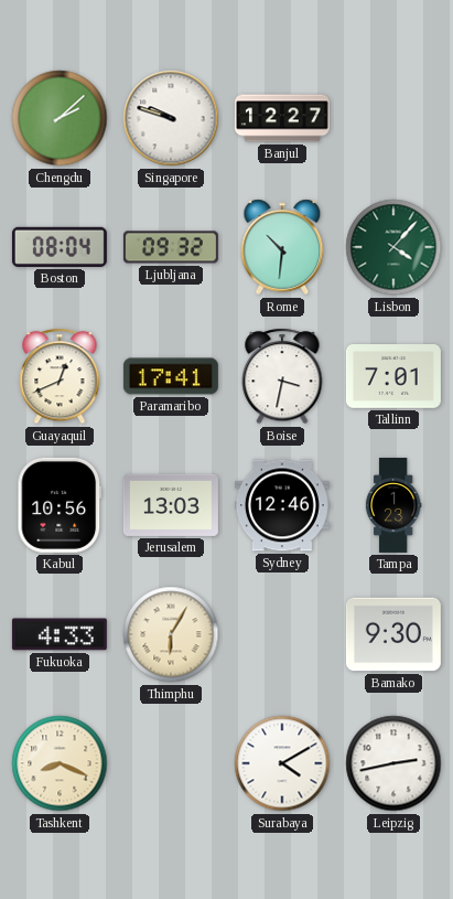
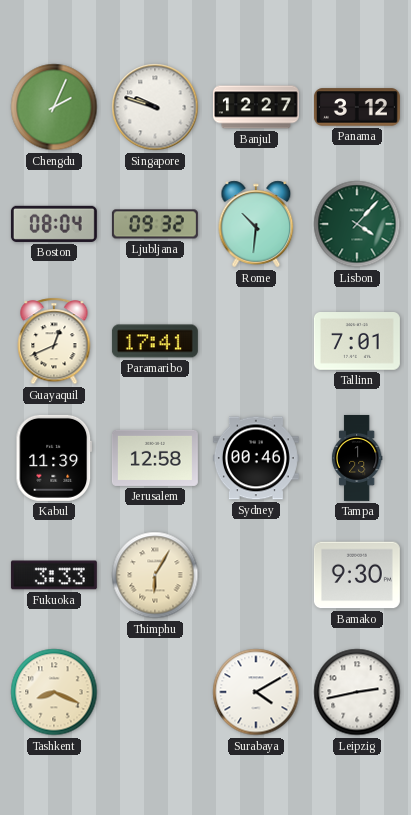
Chengdu: 2:08 -> 2:04
Panama: none -> 3:12
Boise: 3:32 -> none
Kabul: 10:56 -> 11:39
Jerusalem: 13:03 -> 12:58
Sydney: 12:46 -> 00:46
Fukuoka: 4:33 -> 3:33
